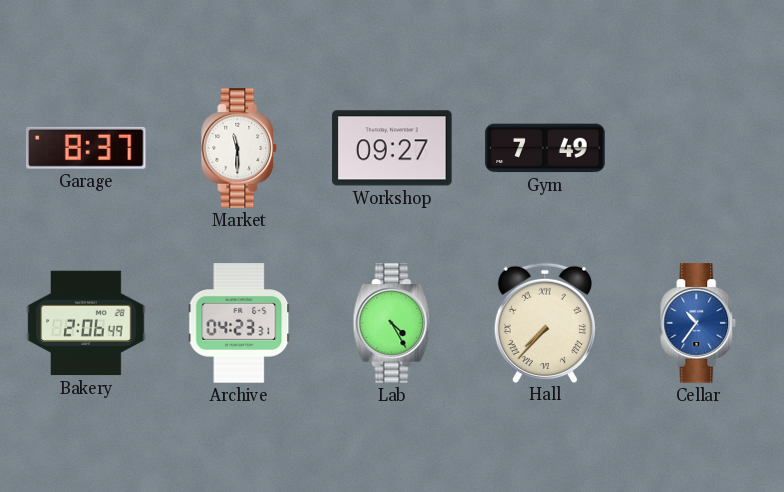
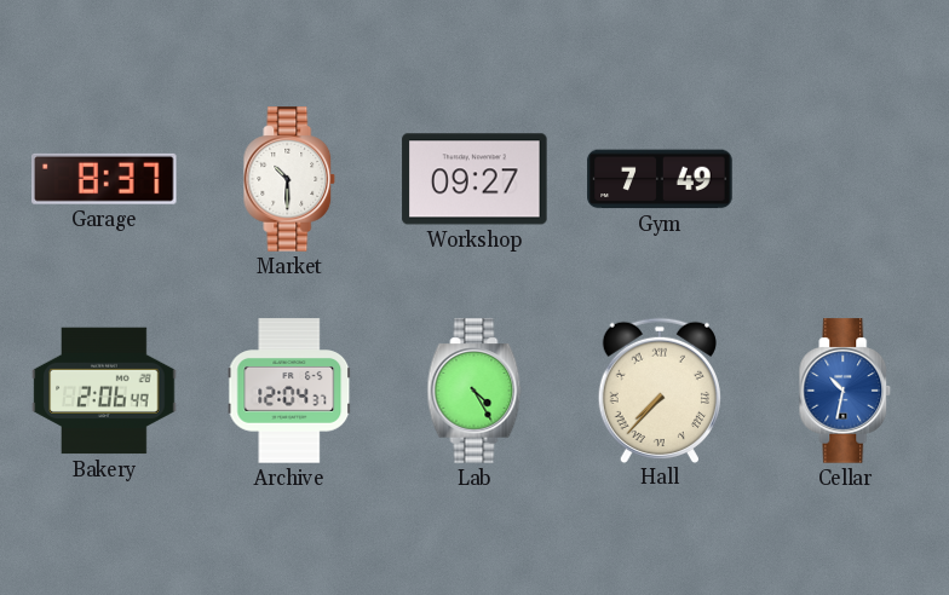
Market: 11:30 -> 10:30
Archive: 04:23 -> 12:04
Cellar: 10:36 -> 10:32
